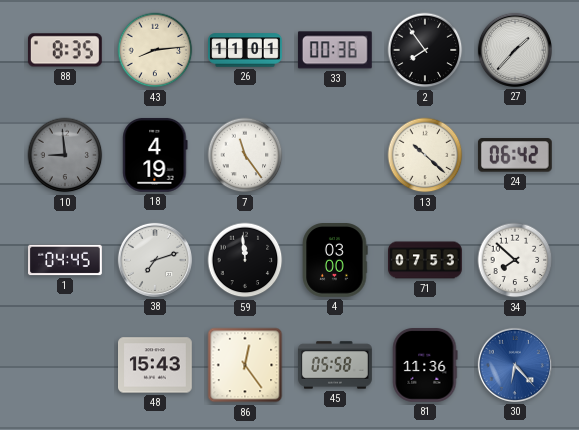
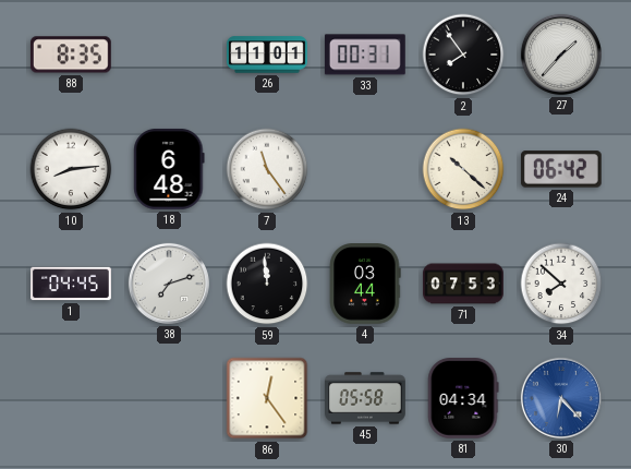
43: 8:14 -> none
33: 00:36 -> 00:31
10: 8:59 -> 8:14
10 dial: grey -> white
18: 4:19 -> 6:48
4: 03:00 -> 03:44
48: 15:43 -> none
81: 11:36 -> 04:34
